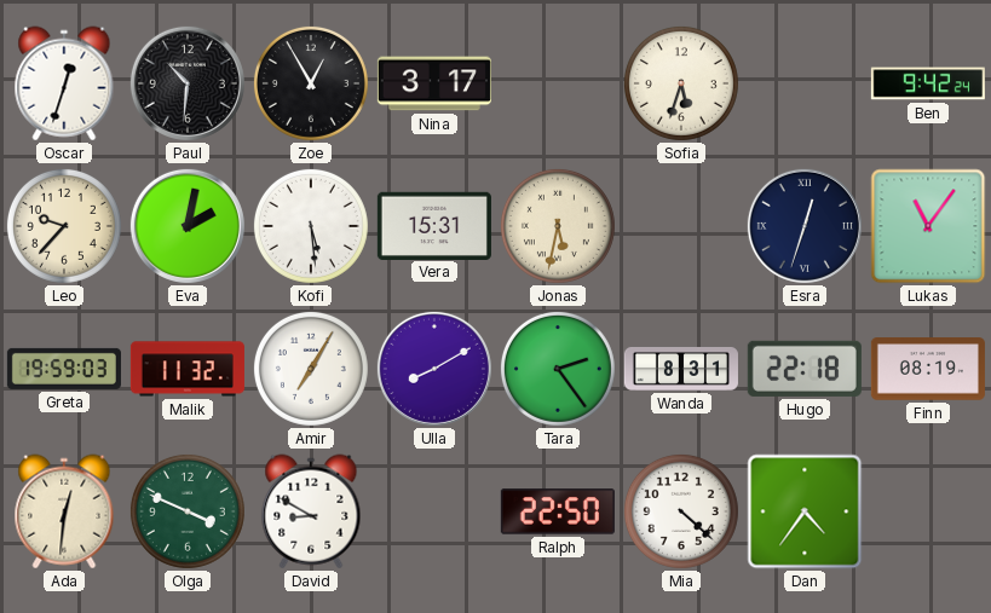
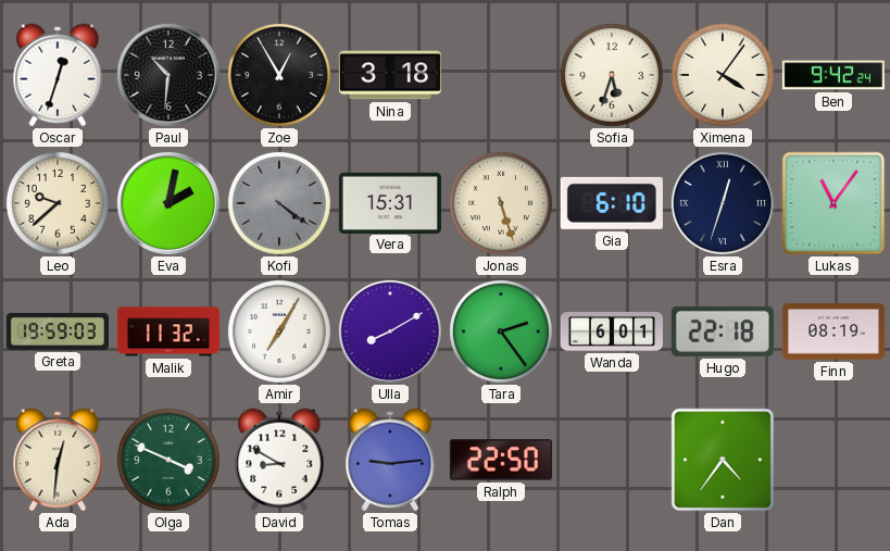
Nina: 3:17 -> 3:18
Ximena: none -> 4:06
Leo: 9:37 -> 9:38
Kofi: 5:29 -> 4:21
Kofi dial: white -> grey
Jonas: 5:32 -> 5:27
Gia: none -> 6:10
Wanda: 8:31 -> 6:01
Tomas: none -> 9:14
Mia: 4:22 -> none
